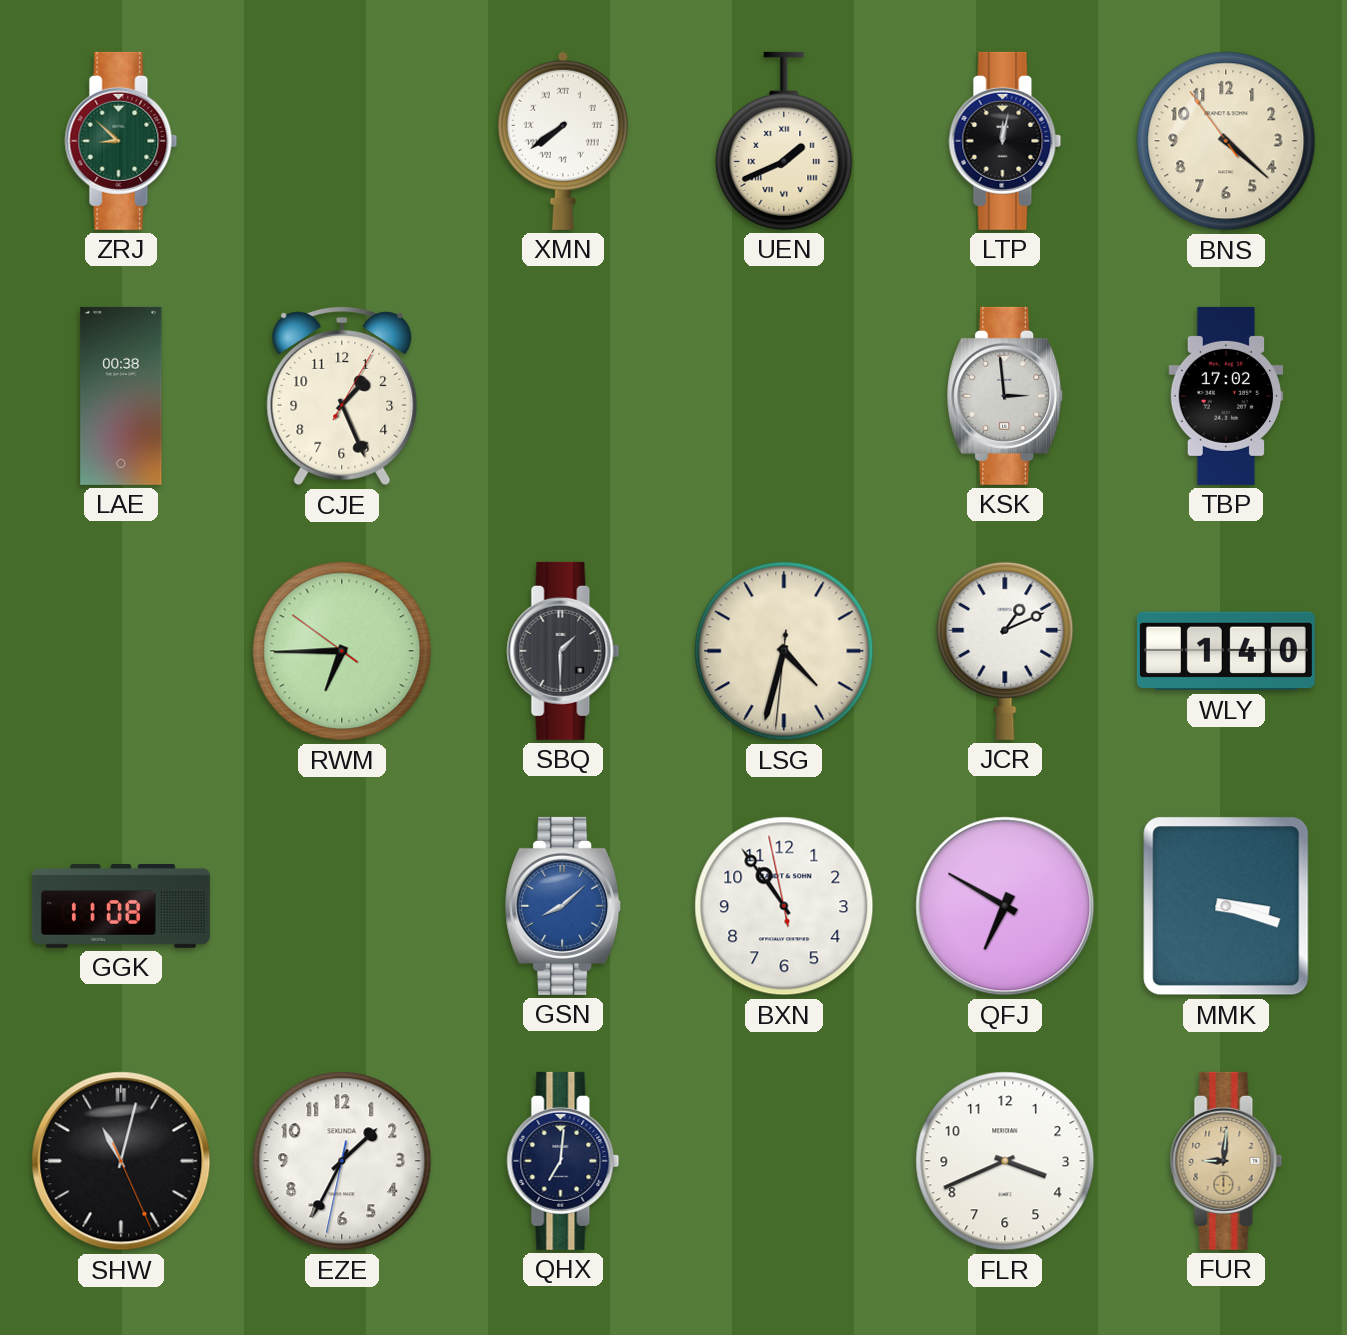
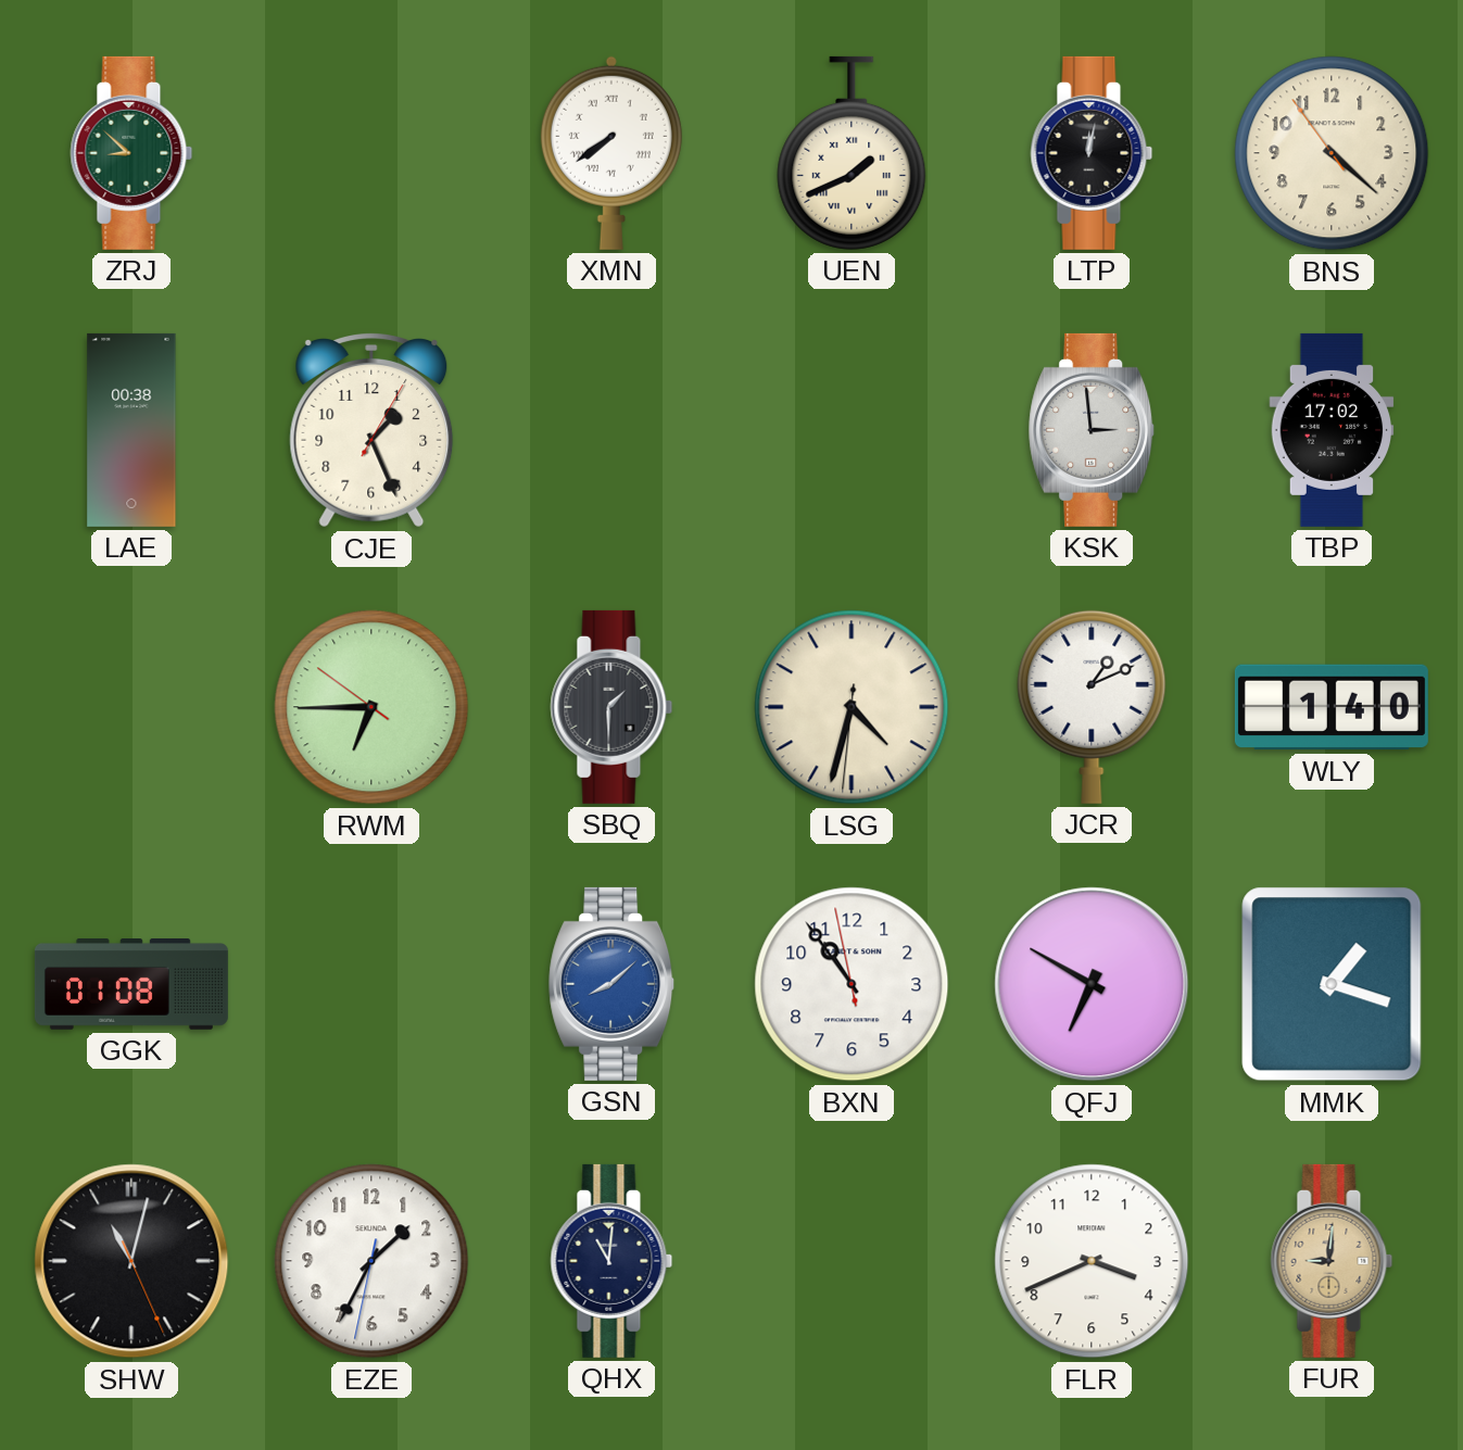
GGK: 11:08 -> 01:08
MMK: 3:18 -> 1:18
QHX: 7:01 -> 11:01
